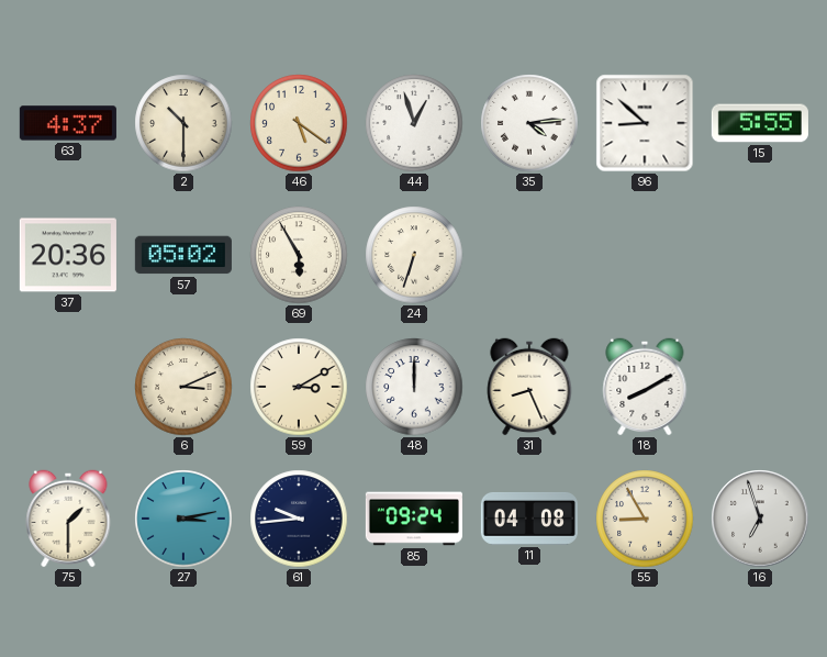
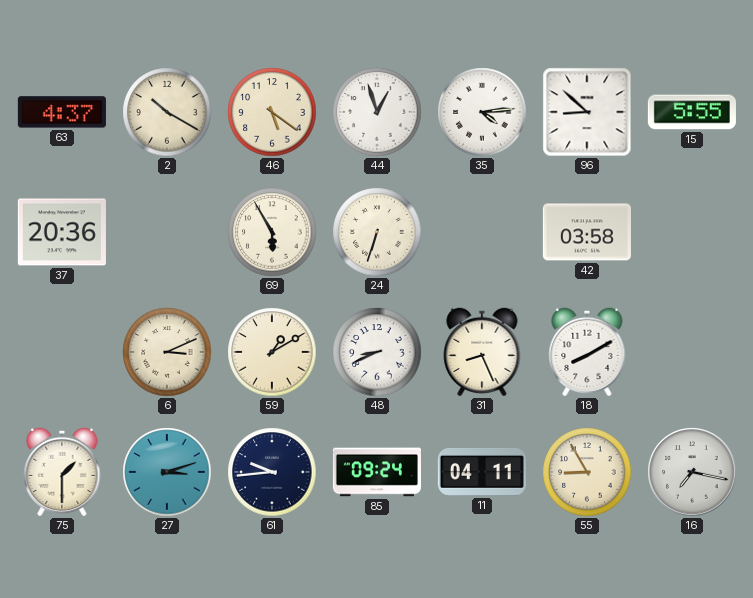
2: 10:30 -> 10:20
57: 05:02 -> none
42: none -> 03:58
59: 3:10 -> 1:10
48: 12:00 -> 8:41
27: 3:13 -> 3:12
11: 04:08 -> 04:11
16: 6:57 -> 7:17
